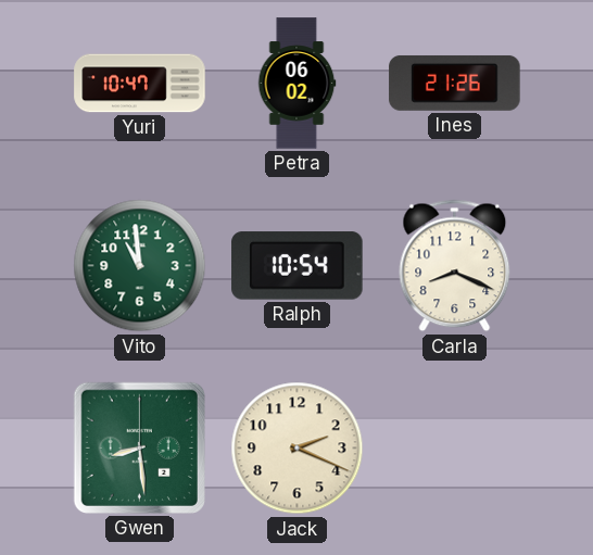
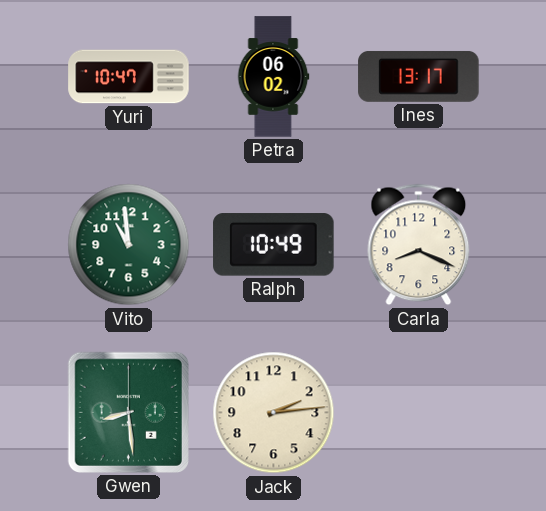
Ines: 21:26 -> 13:17
Ralph: 10:54 -> 10:49
Jack: 2:19 -> 2:14
